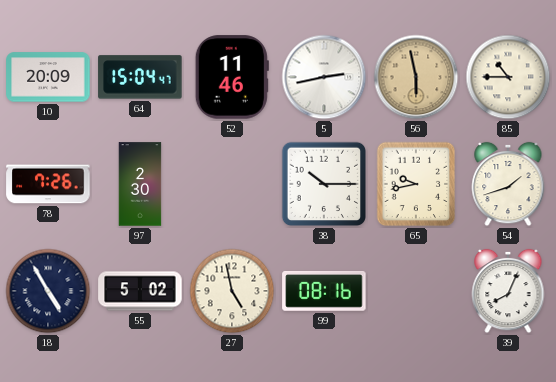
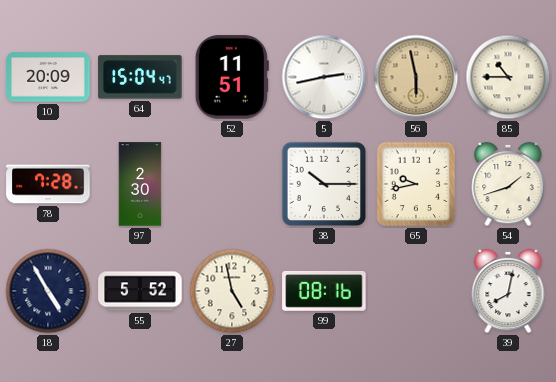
52: 11:46 -> 11:51
78: 7:26 -> 7:28
55: 5:02 -> 5:52
39: 8:04 -> 8:02
